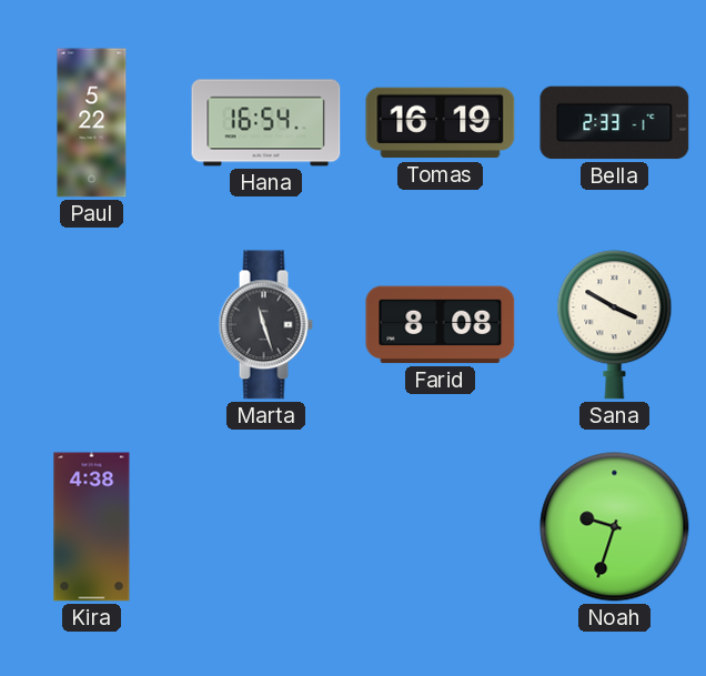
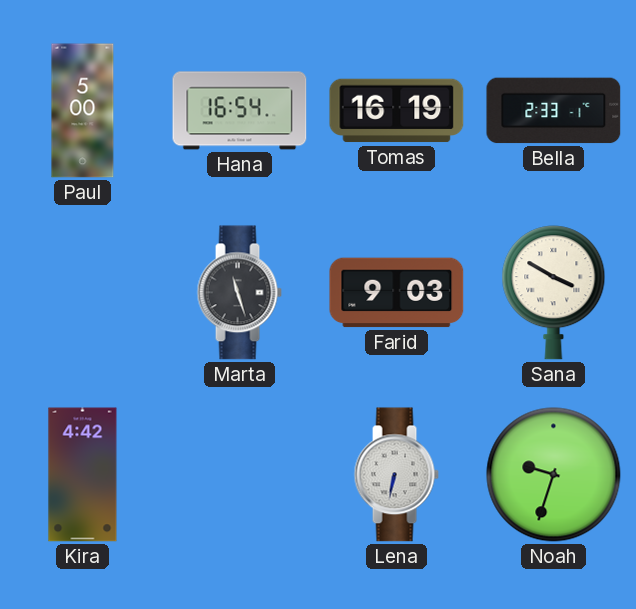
Paul: 5:22 -> 5:00
Farid: 8:08 -> 9:03
Kira: 4:38 -> 4:42
Lena: none -> 6:32
